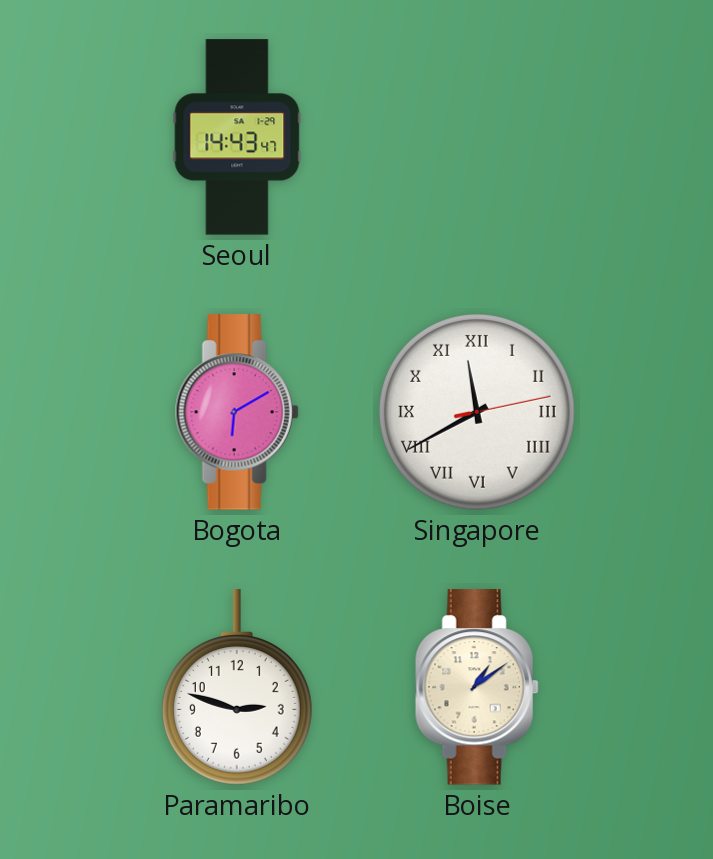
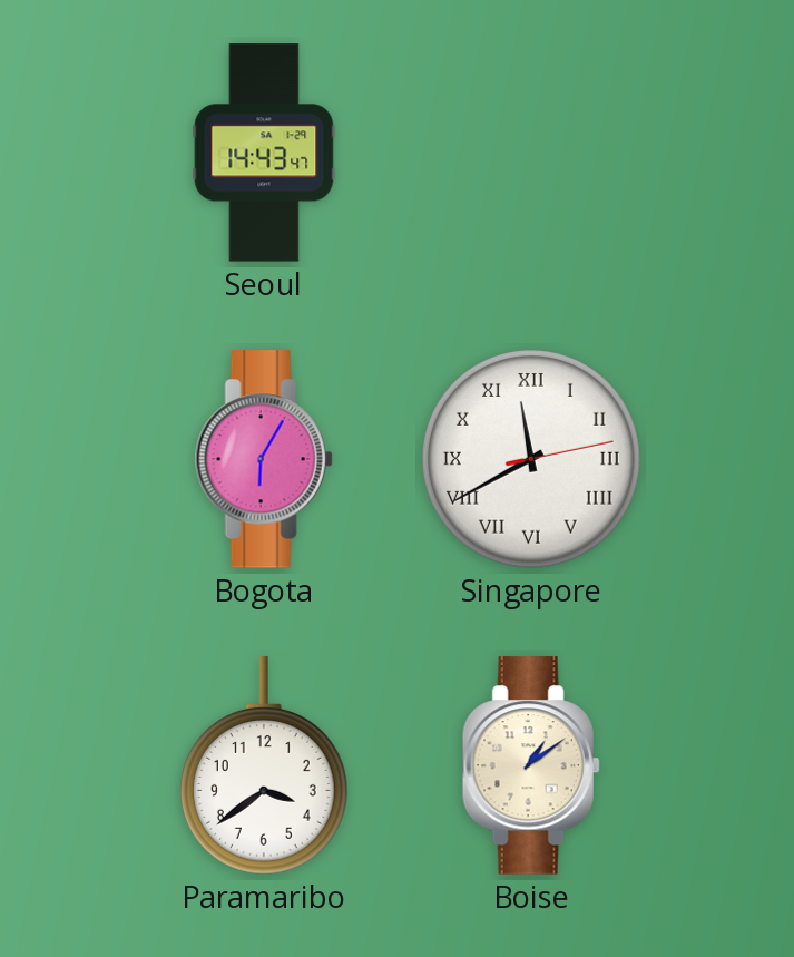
Bogota: 6:10 -> 6:05
Paramaribo: 2:48 -> 3:39
